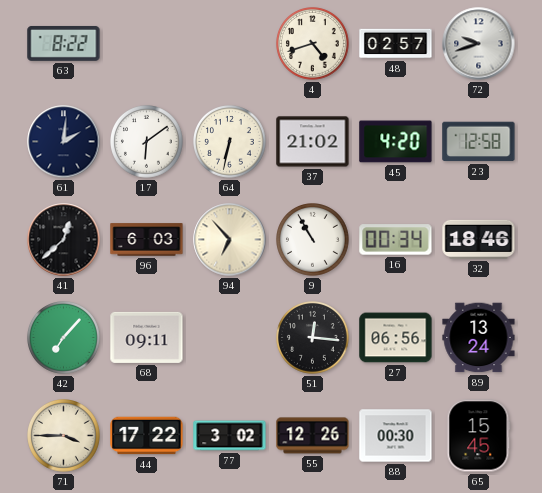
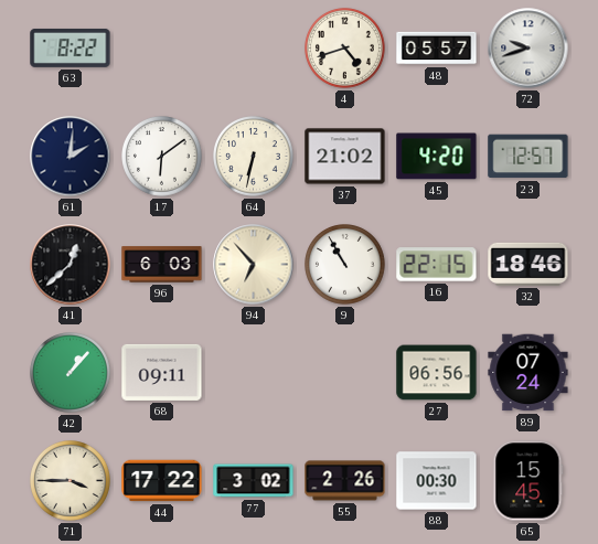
48: 02:57 -> 05:57
23: 12:58 -> 12:57
16: 00:34 -> 22:15
42: 7:07 -> 1:07
51: 12:16 -> none
89: 13:24 -> 07:24
55: 12:26 -> 2:26
